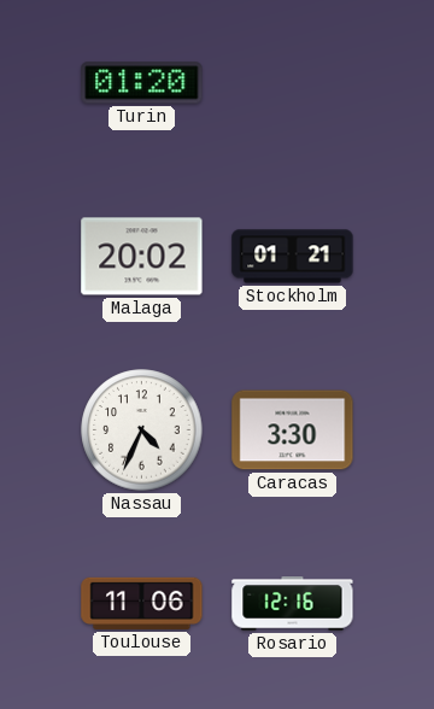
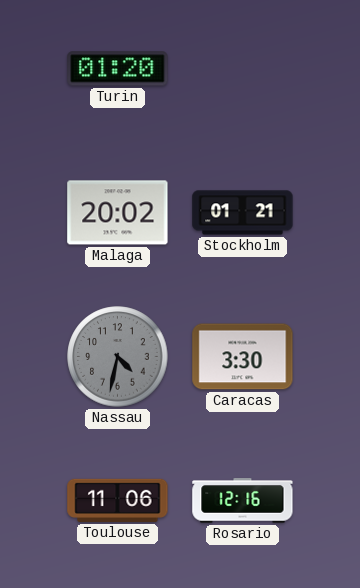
Nassau: 4:34 -> 4:32
Nassau dial: white -> grey
